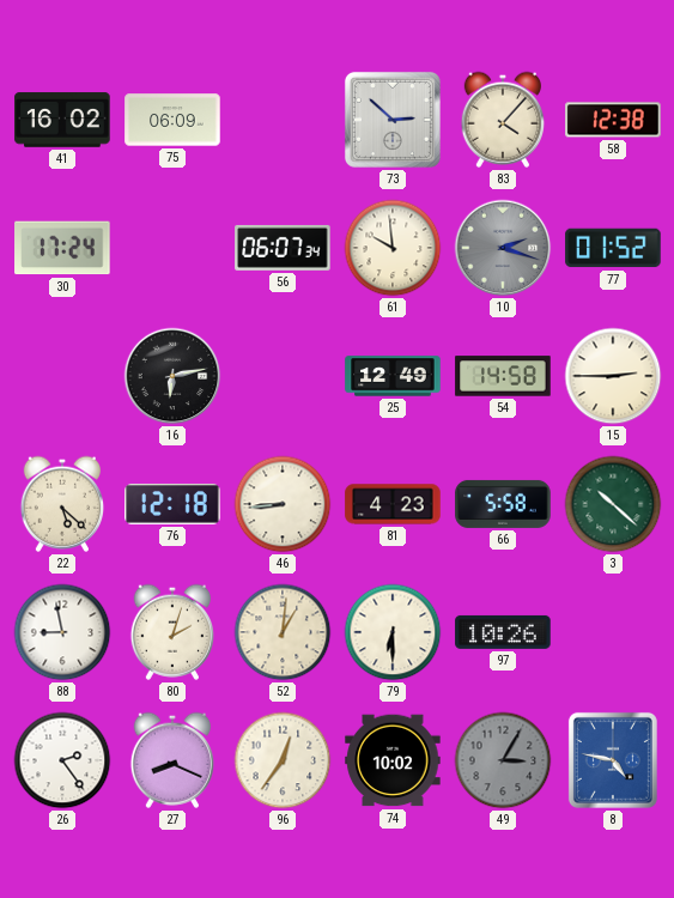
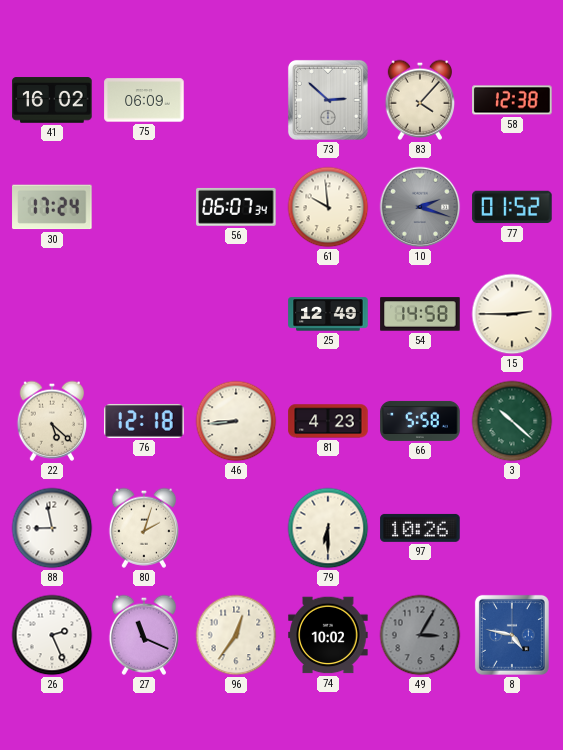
16: 6:13 -> none
52: 1:01 -> none
26: 2:24 -> 2:26
27: 8:19 -> 11:19
